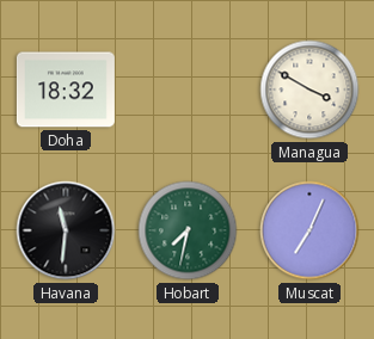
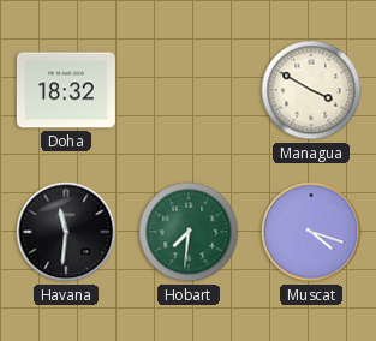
Hobart: 7:32 -> 7:31
Muscat: 7:04 -> 4:18
